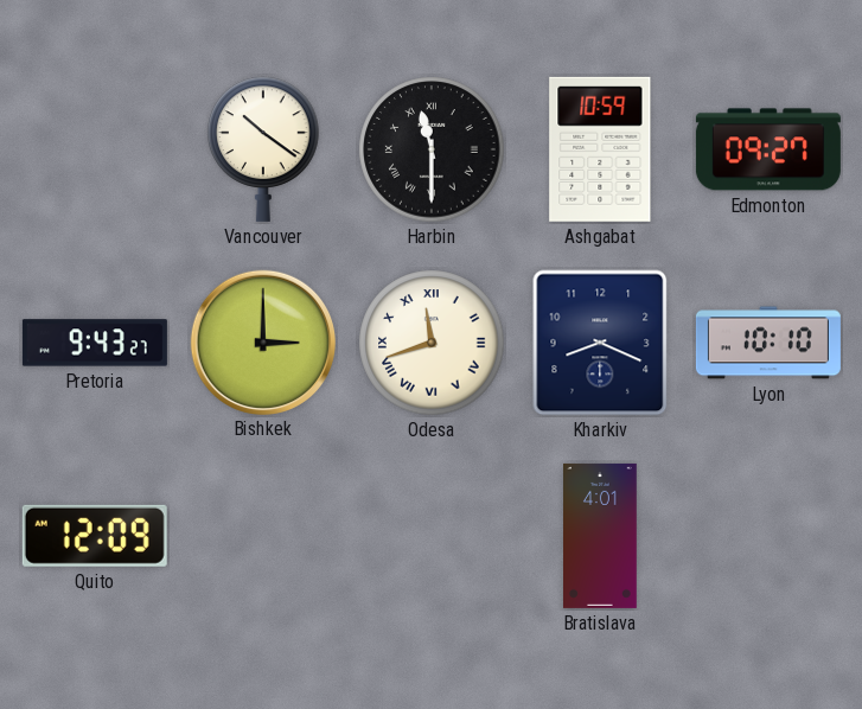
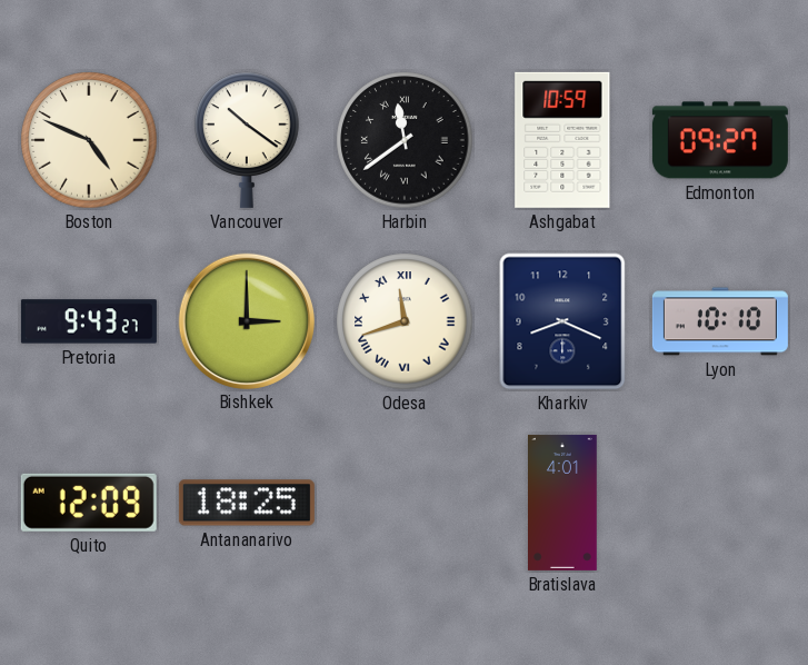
Boston: none -> 4:49
Harbin: 11:30 -> 11:39
Antananarivo: none -> 18:25
